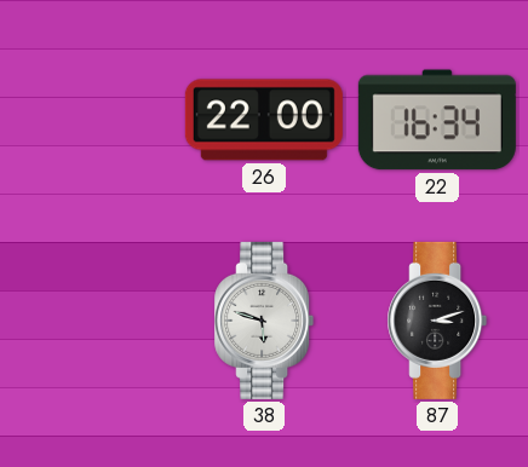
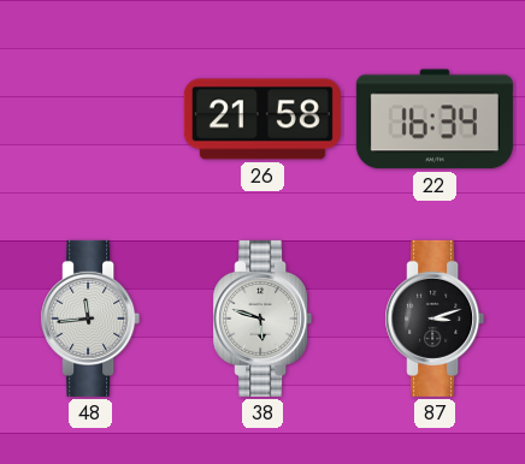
26: 22:00 -> 21:58
48: none -> 11:44
